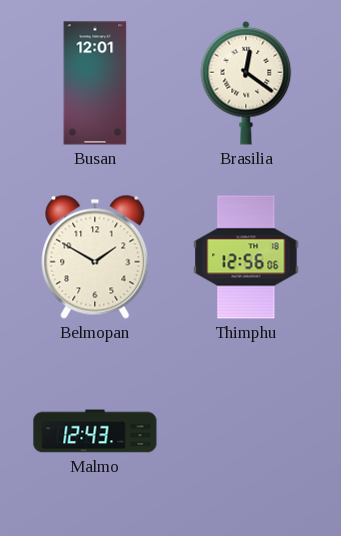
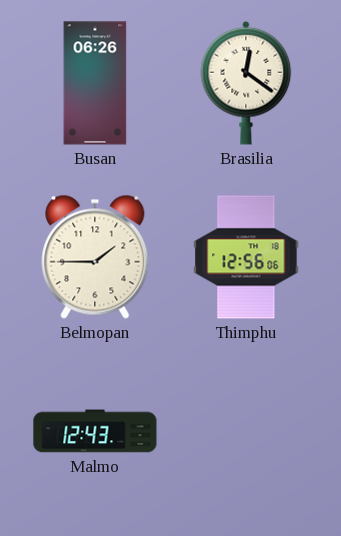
Busan: 12:01 -> 06:26
Belmopan: 1:50 -> 1:45
